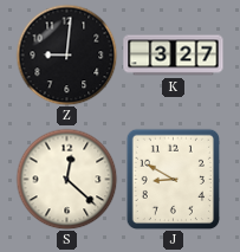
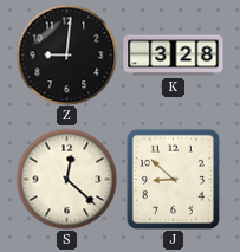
K: 3:27 -> 3:28
J: 8:50 -> 8:52
